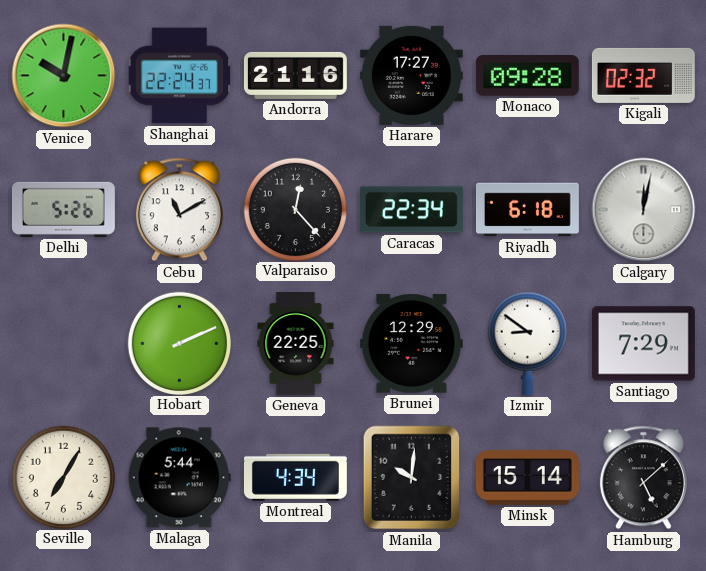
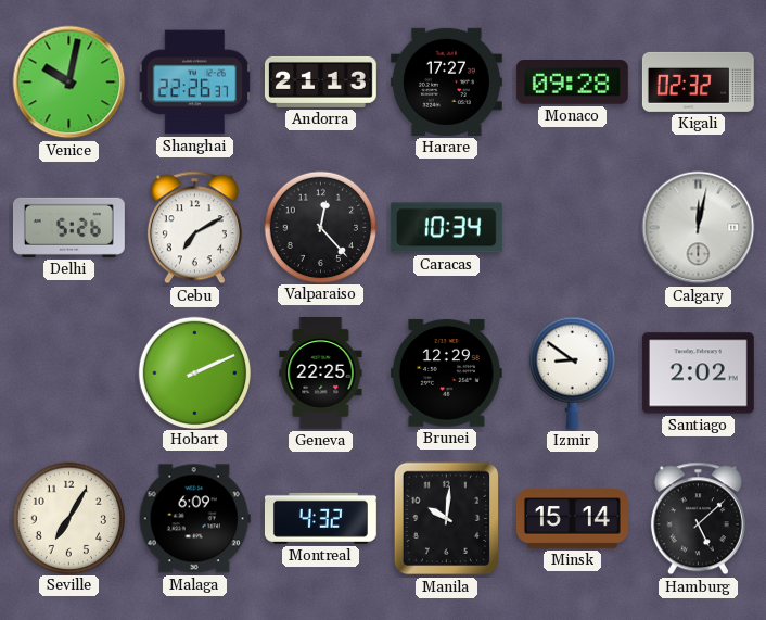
Shanghai: 22:24 -> 22:26
Andorra: 21:16 -> 21:13
Cebu: 11:10 -> 7:10
Caracas: 22:34 -> 10:34
Riyadh: 6:18 -> none
Santiago: 7:29 -> 2:02
Malaga: 5:44 -> 6:09
Montreal: 4:34 -> 4:32
